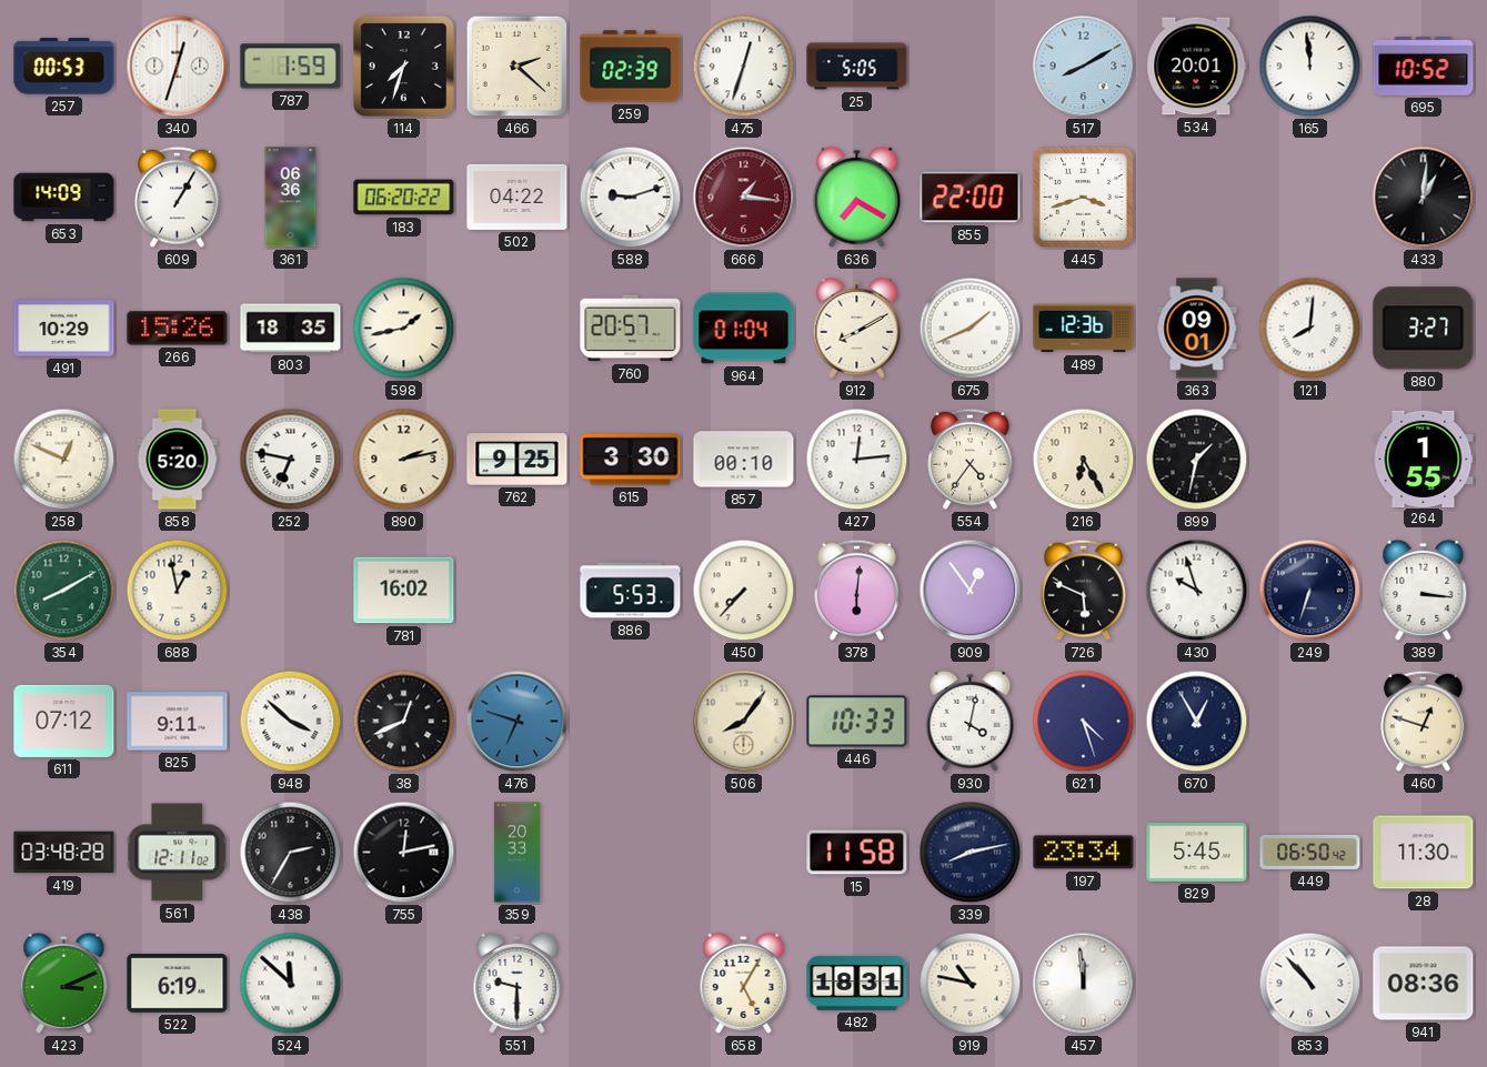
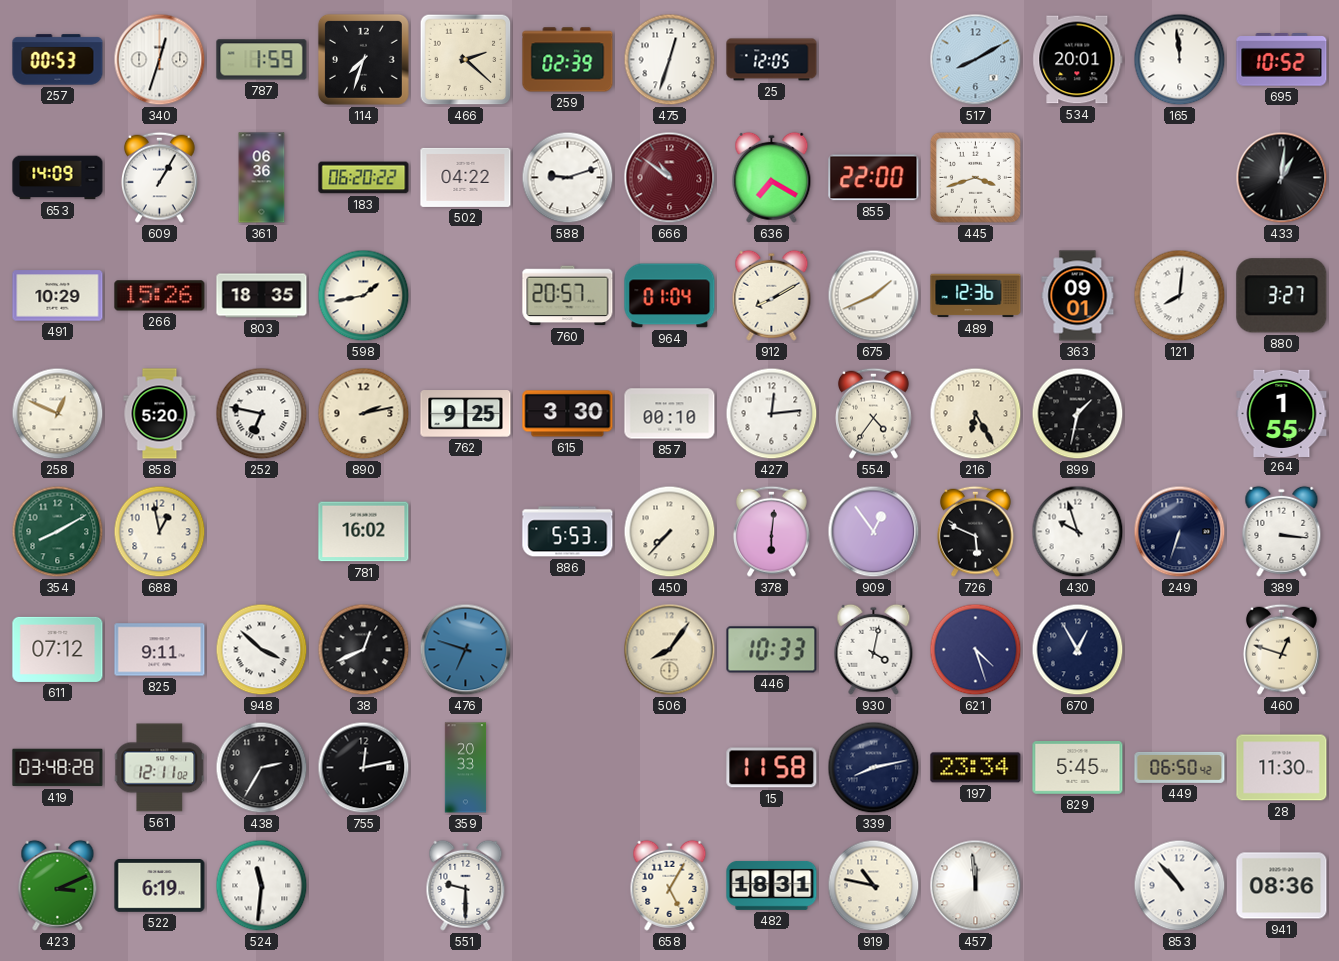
25: 5:05 -> 12:05
666: 1:16 -> 10:51
524: 11:52 -> 11:31
